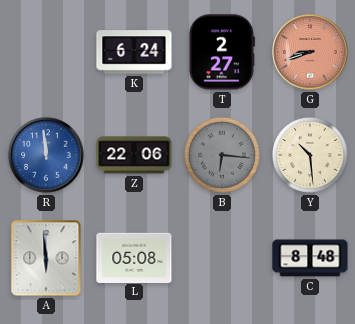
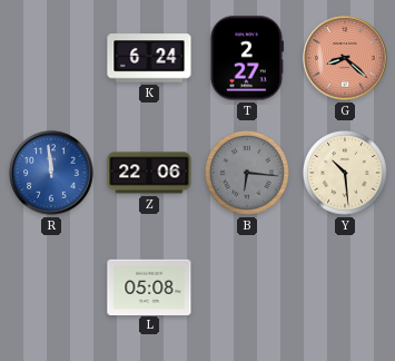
G: 8:42 -> 8:22
A: 5:59 -> none
C: 8:48 -> none
